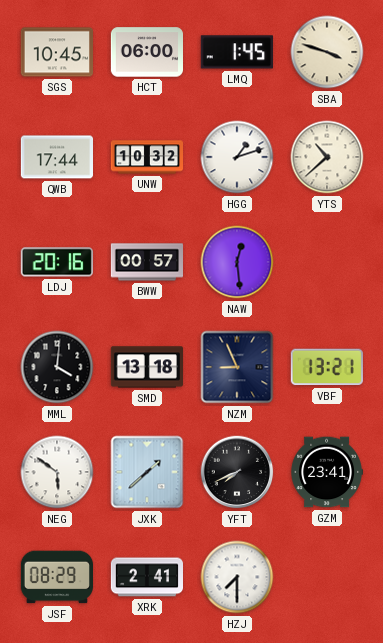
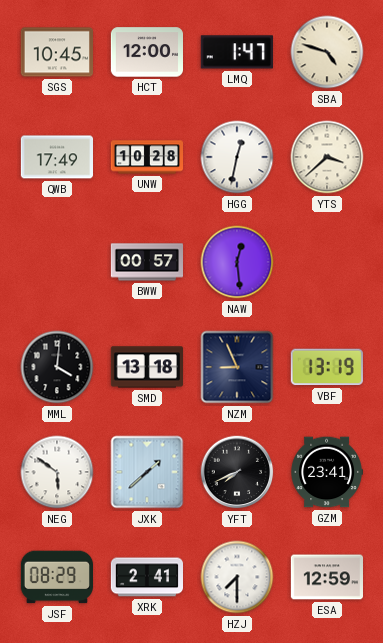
HCT: 06:00 -> 12:00
LMQ: 1:45 -> 1:47
SBA: 3:48 -> 4:48
QWB: 17:44 -> 17:49
UNW: 10:32 -> 10:28
HGG: 1:12 -> 12:32
YTS: 10:38 -> 3:38
LDJ: 20:16 -> none
VBF: 13:21 -> 13:19
ESA: none -> 12:59
